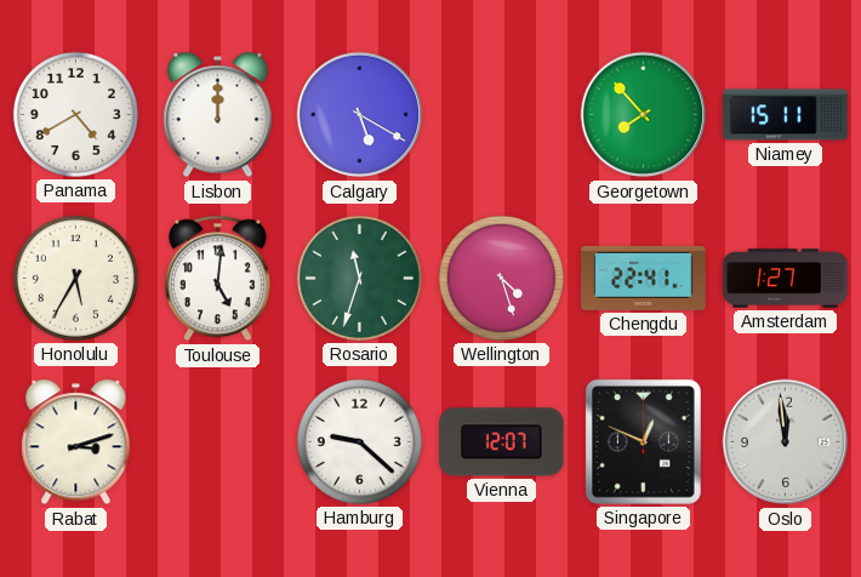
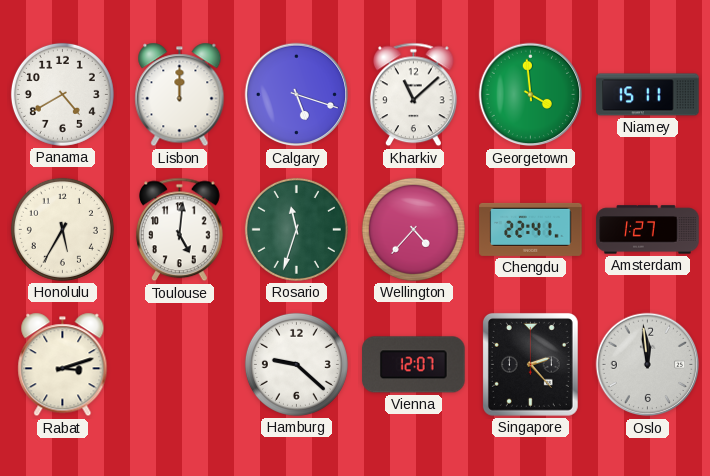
Calgary: 5:20 -> 5:18
Kharkiv: none -> 11:08
Georgetown: 7:53 -> 3:59
Wellington: 4:27 -> 4:37
Singapore: 12:49 -> 2:23
